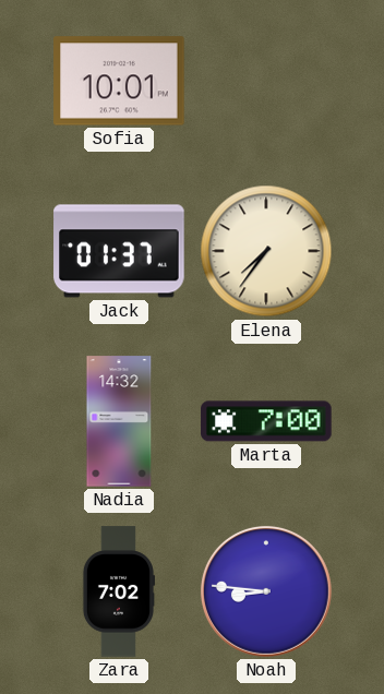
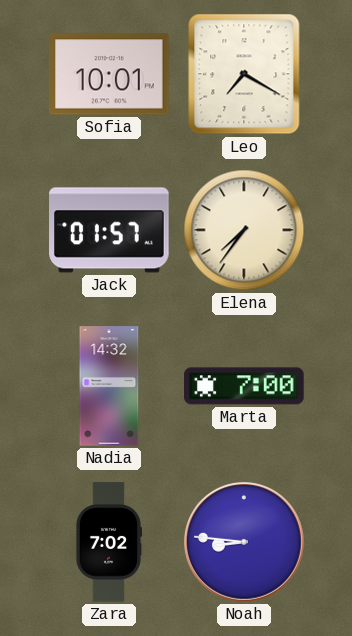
Leo: none -> 7:20
Jack: 01:37 -> 01:57
